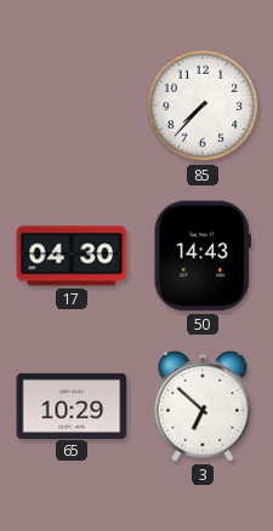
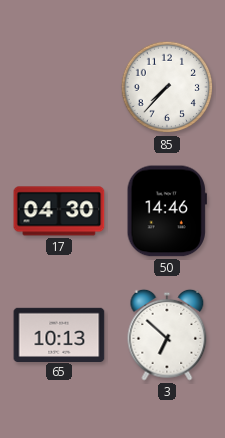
50: 14:43 -> 14:46
65: 10:29 -> 10:13
